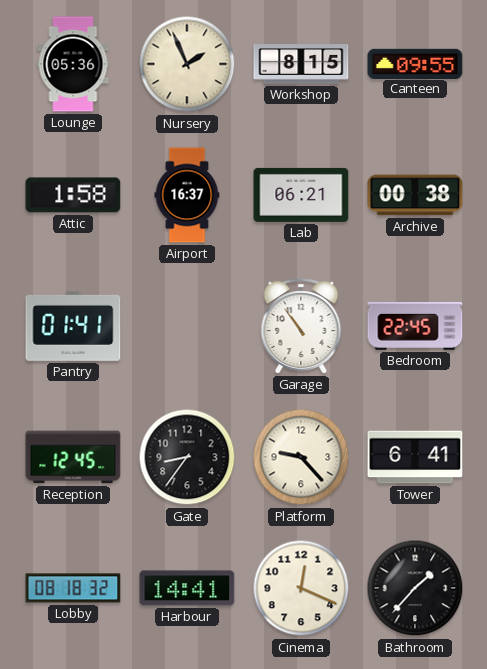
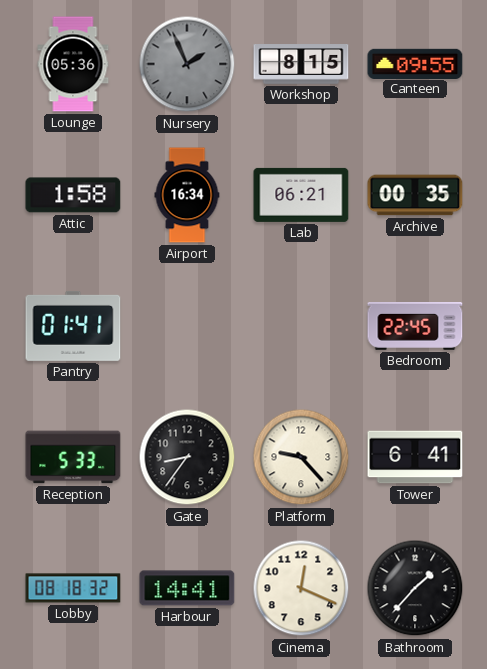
Nursery dial: cream -> grey
Airport: 16:37 -> 16:34
Archive: 00:38 -> 00:35
Garage: 10:54 -> none
Reception: 12:45 -> 5:33
